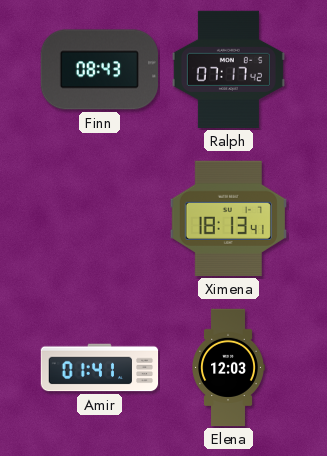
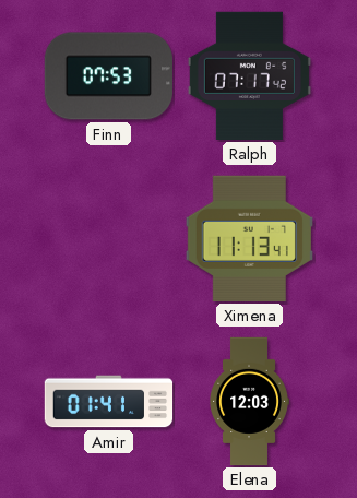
Finn: 08:43 -> 07:53
Ximena: 18:13 -> 11:13
